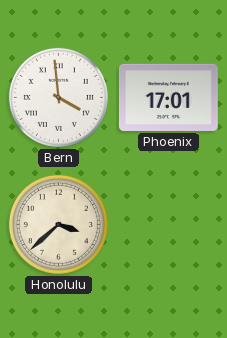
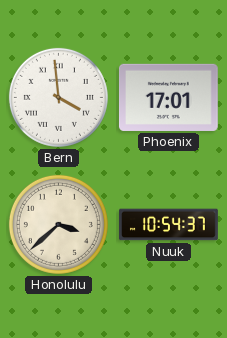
Nuuk: none -> 10:54
